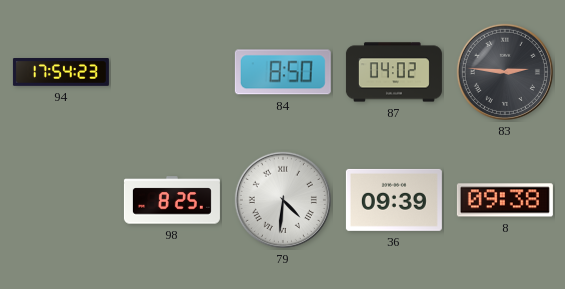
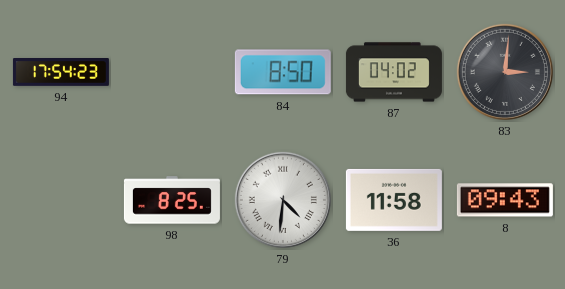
83: 2:46 -> 3:01
36: 09:39 -> 11:58
8: 09:38 -> 09:43
